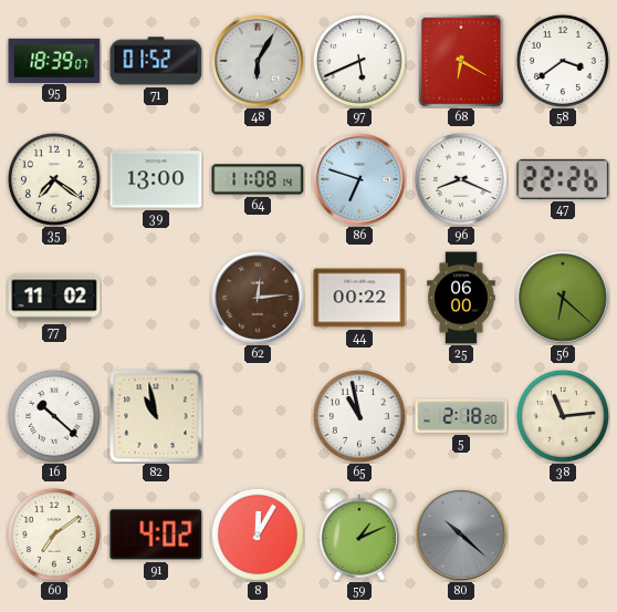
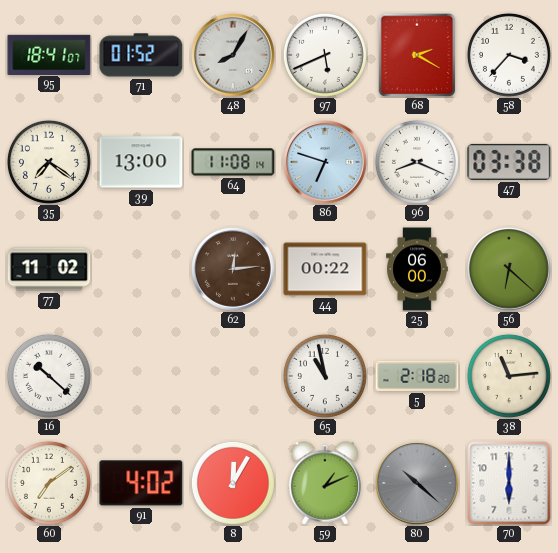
95: 18:39 -> 18:41
48: 6:05 -> 8:05
68: 6:20 -> 2:20
58: 3:39 -> 3:37
47: 22:26 -> 03:38
82: 10:58 -> none
70: none -> 6:00
